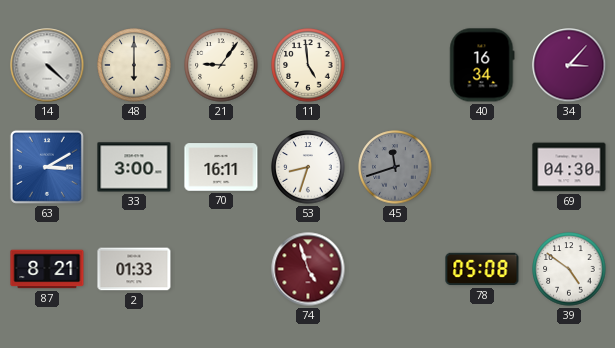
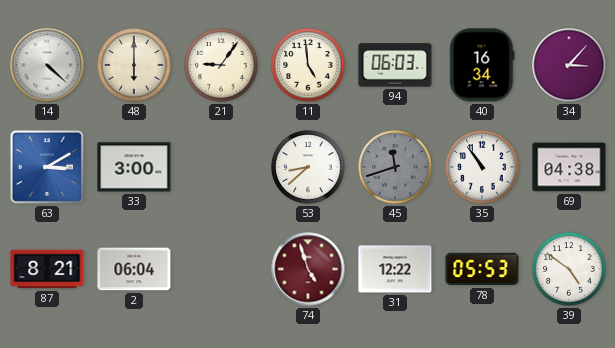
94: none -> 06:03
70: 16:11 -> none
53: 8:33 -> 8:38
35: none -> 10:54
69: 04:30 -> 04:38
2: 01:33 -> 06:04
31: none -> 12:22
78: 05:08 -> 05:53
